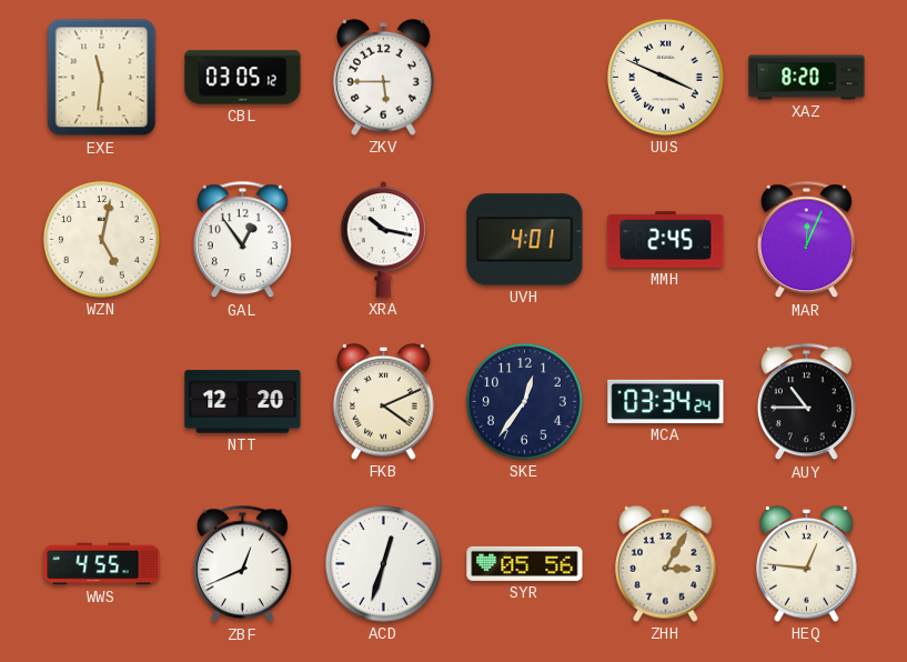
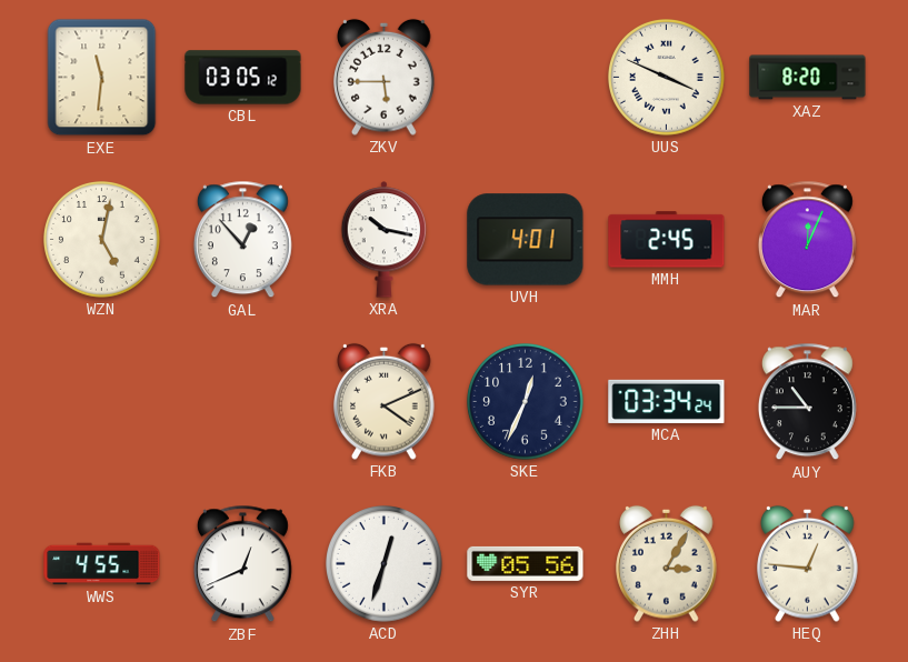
GAL: 12:54 -> 12:53
NTT: 12:20 -> none
SKE: 12:36 -> 12:34
